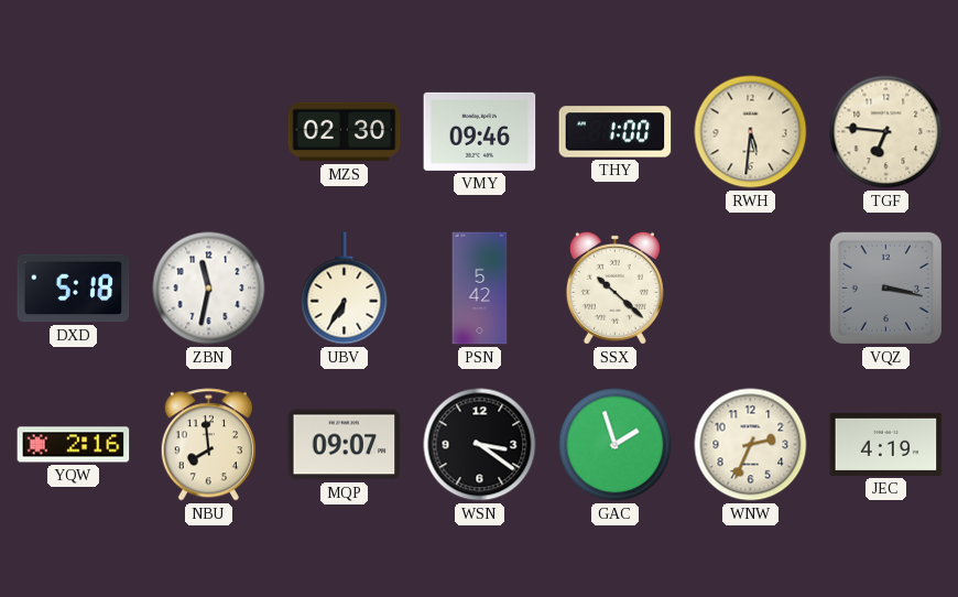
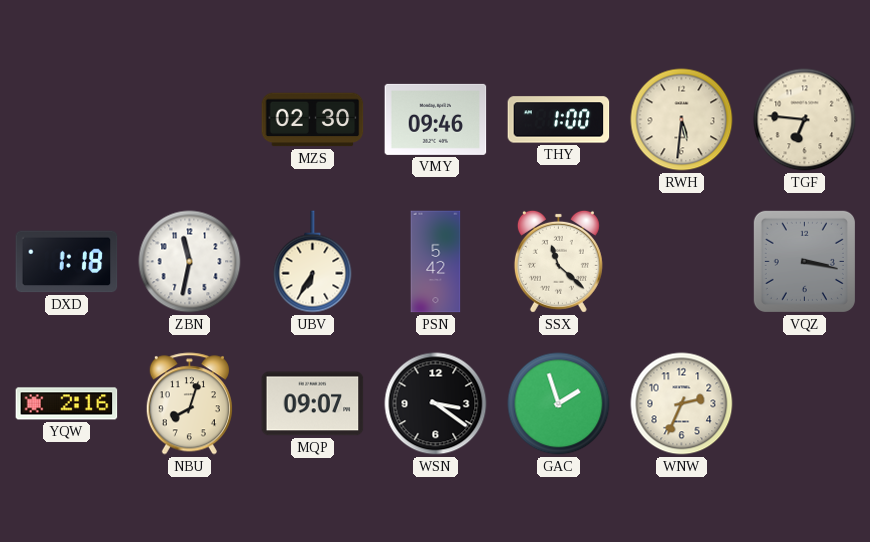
DXD: 5:18 -> 1:18
SSX: 10:22 -> 11:22
NBU: 7:59 -> 8:03
JEC: 4:19 -> none
